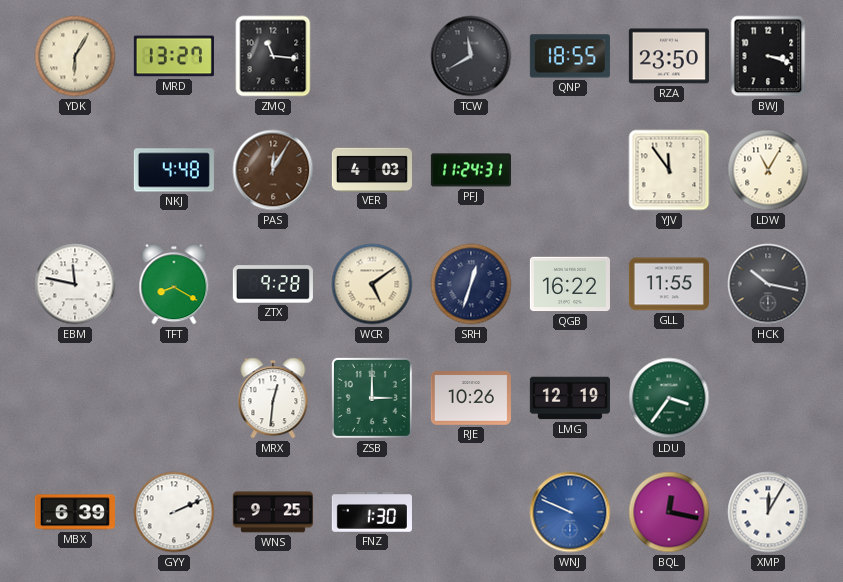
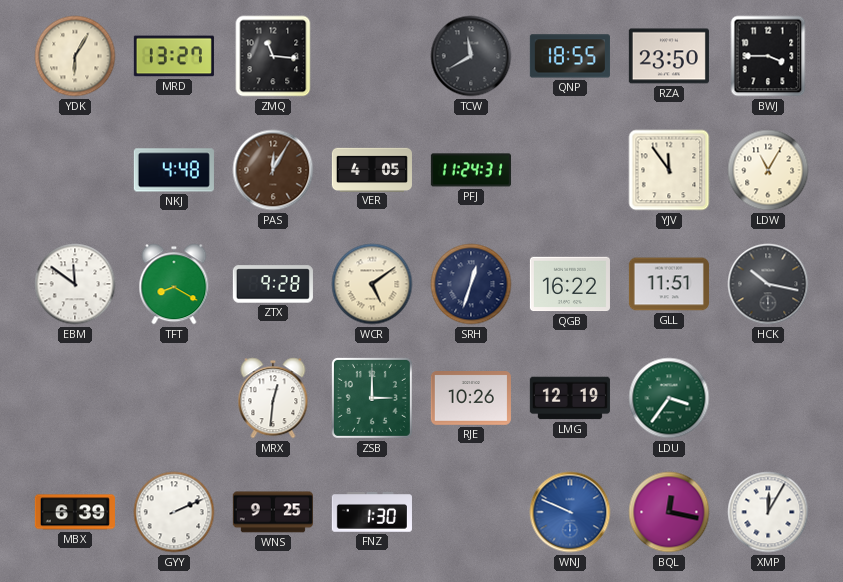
BWJ: 3:18 -> 3:45
VER: 4:03 -> 4:05
EBM: 11:47 -> 11:51
GLL: 11:55 -> 11:51
